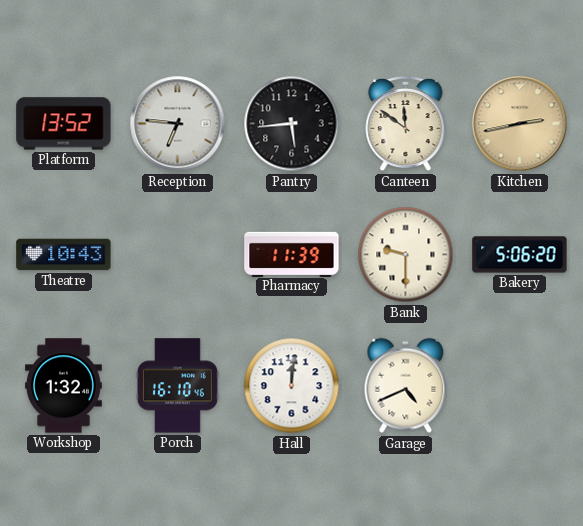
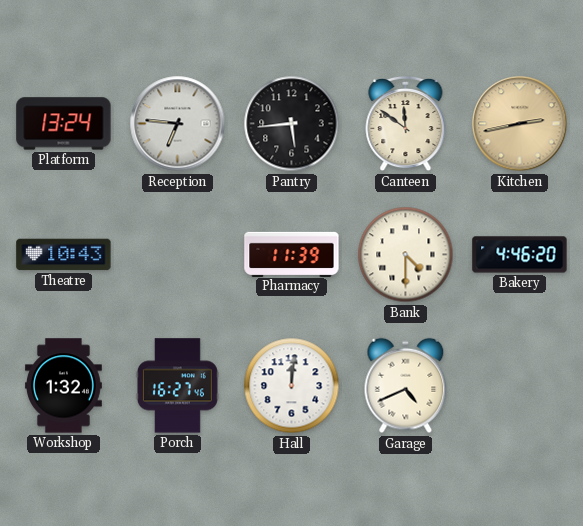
Platform: 13:52 -> 13:24
Bank: 9:30 -> 4:30
Bakery: 5:06 -> 4:46
Porch: 16:10 -> 16:27
